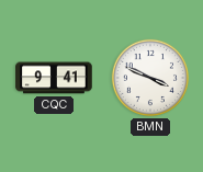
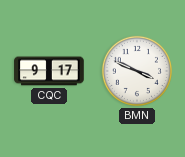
CQC: 9:41 -> 9:17
